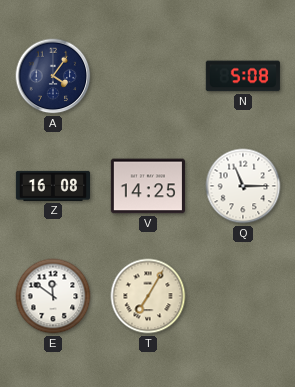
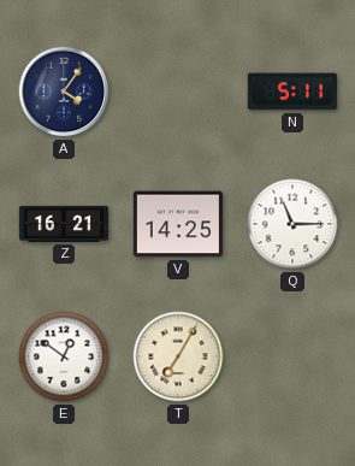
N: 5:08 -> 5:11
Z: 16:08 -> 16:21
E: 11:51 -> 12:51
